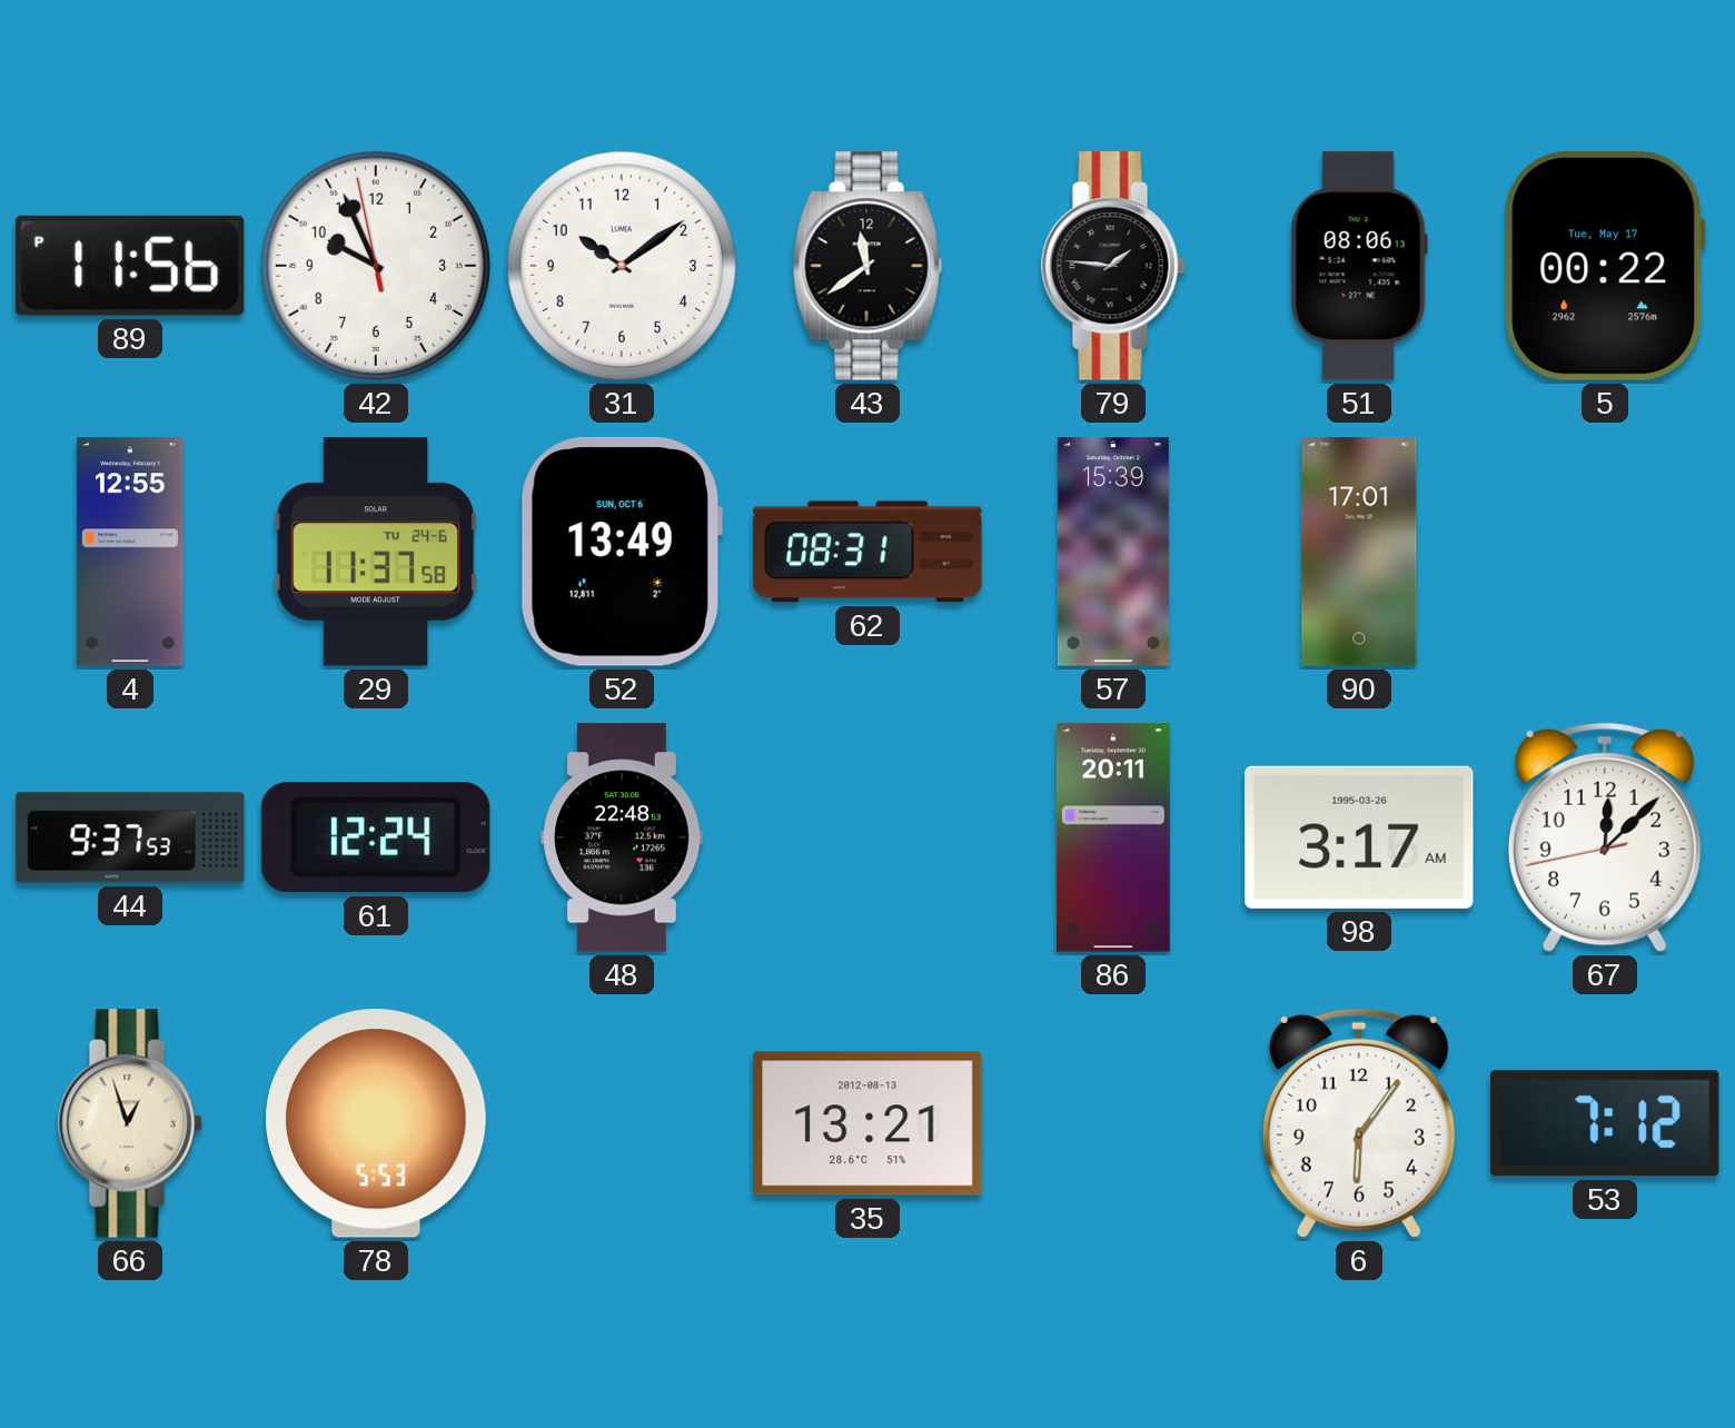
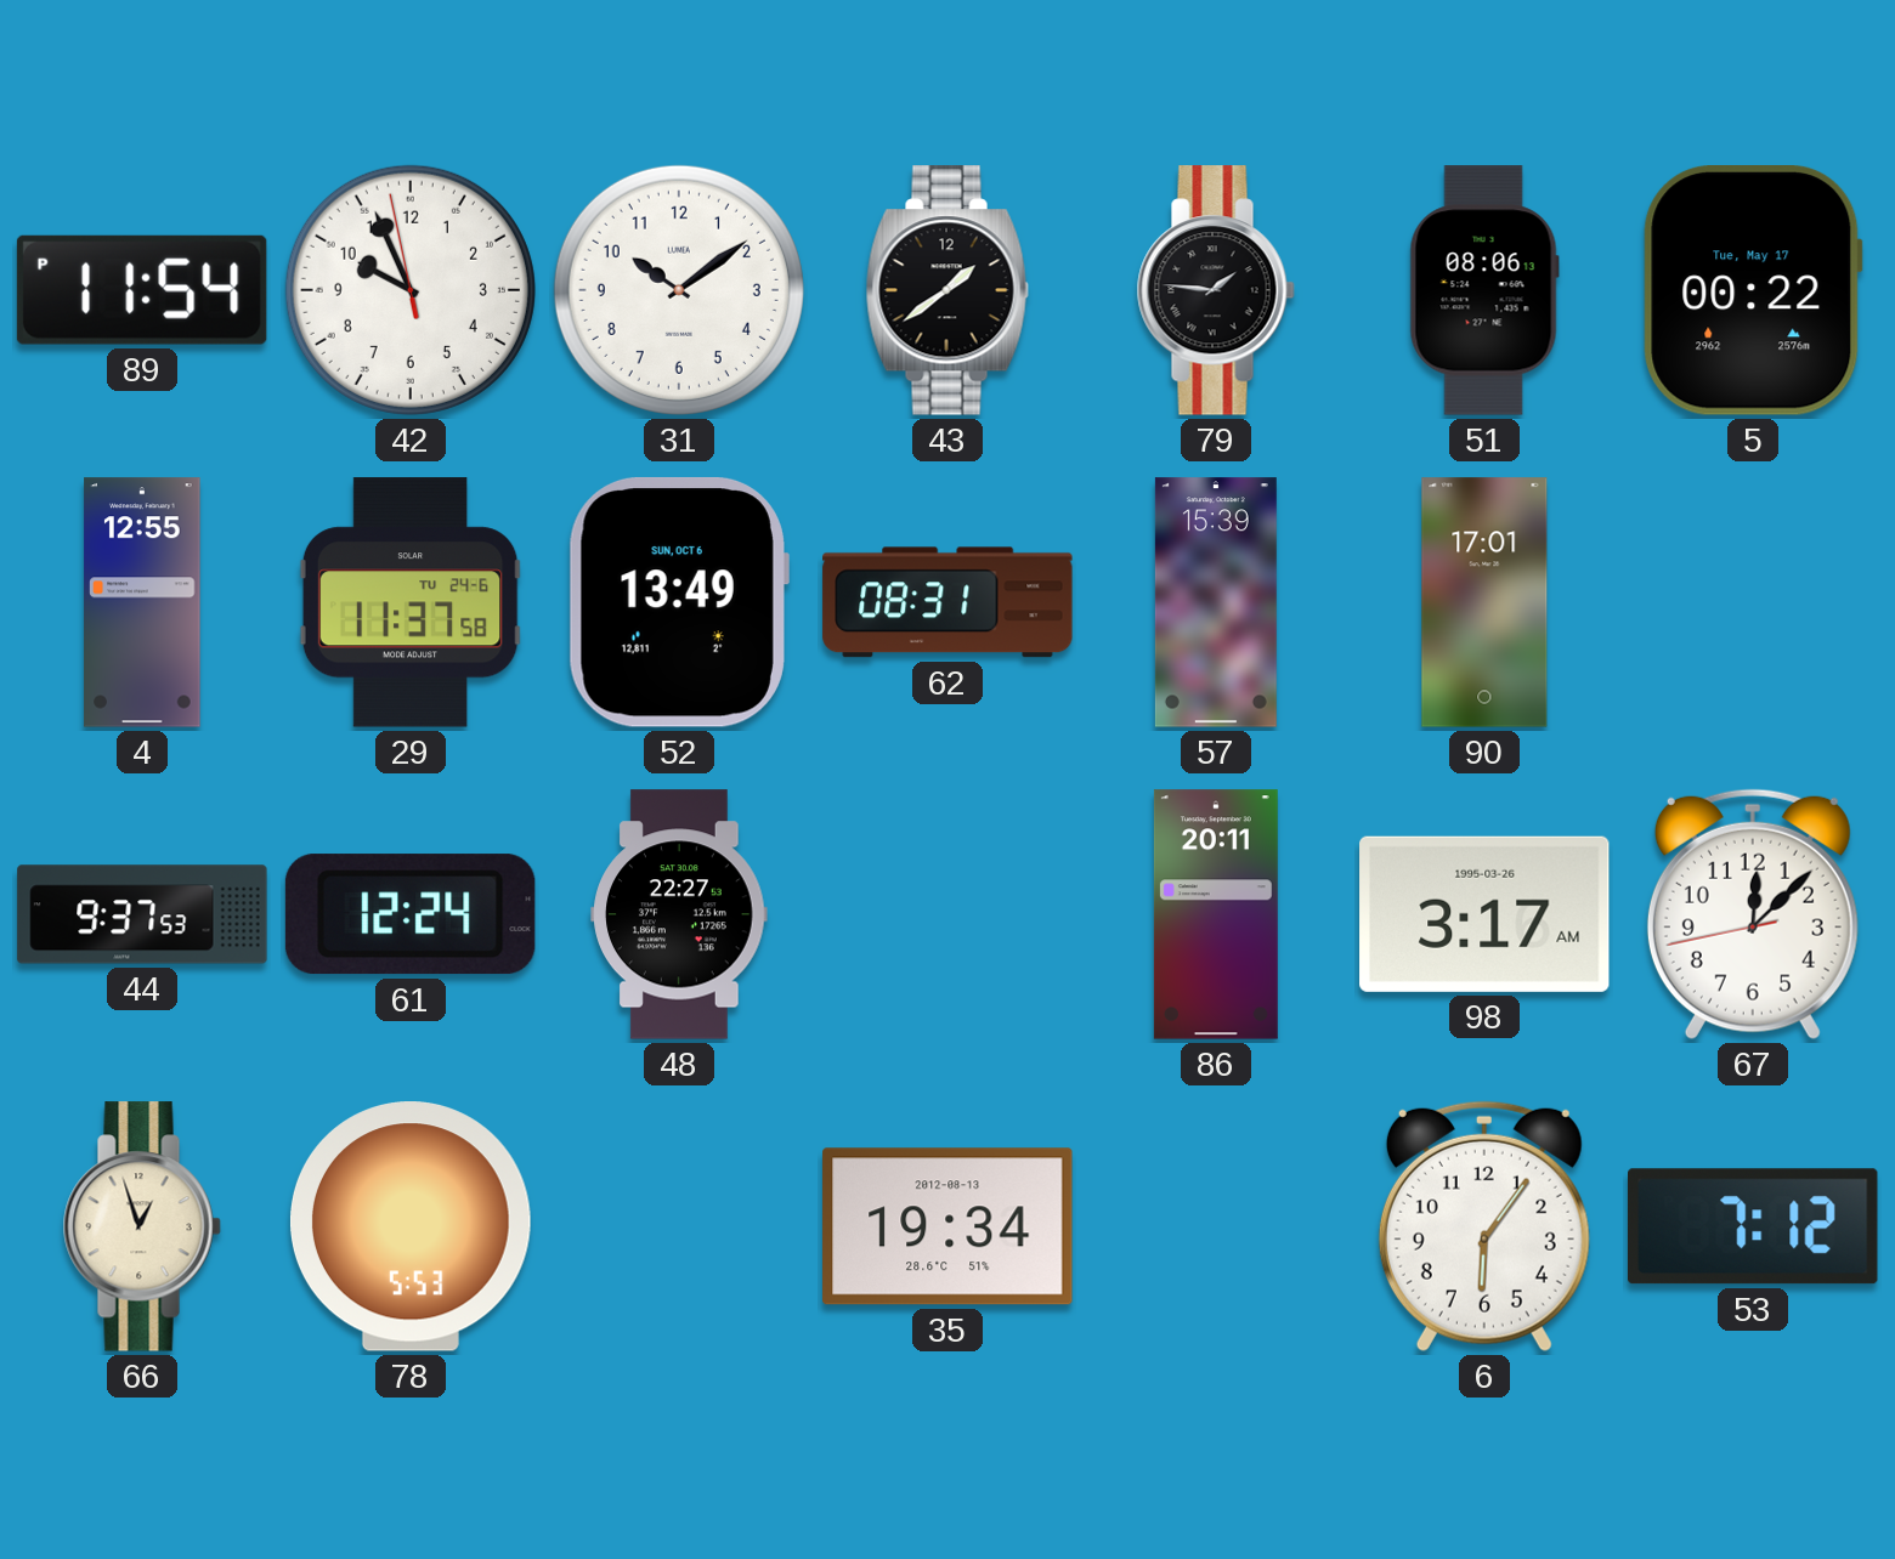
89: 11:56 -> 11:54
43: 11:39 -> 1:39
48: 22:48 -> 22:27
35: 13:21 -> 19:34
